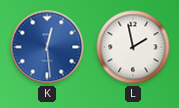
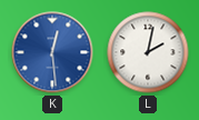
L: 1:58 -> 2:02
